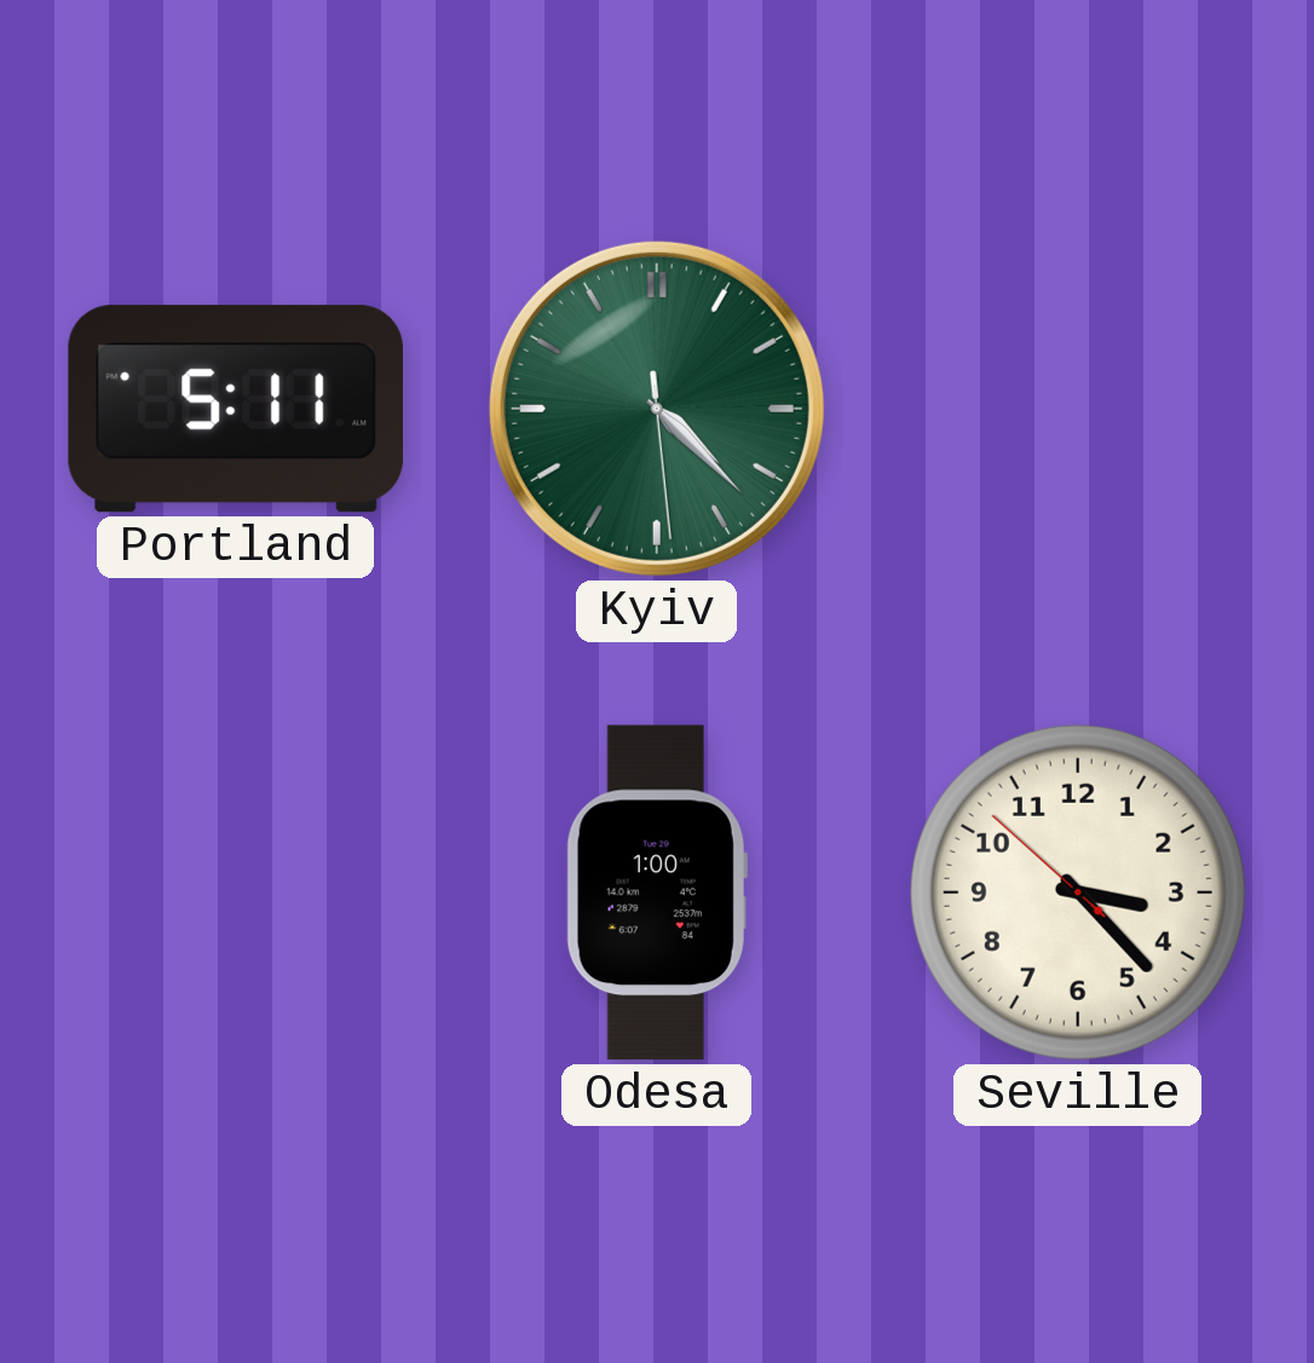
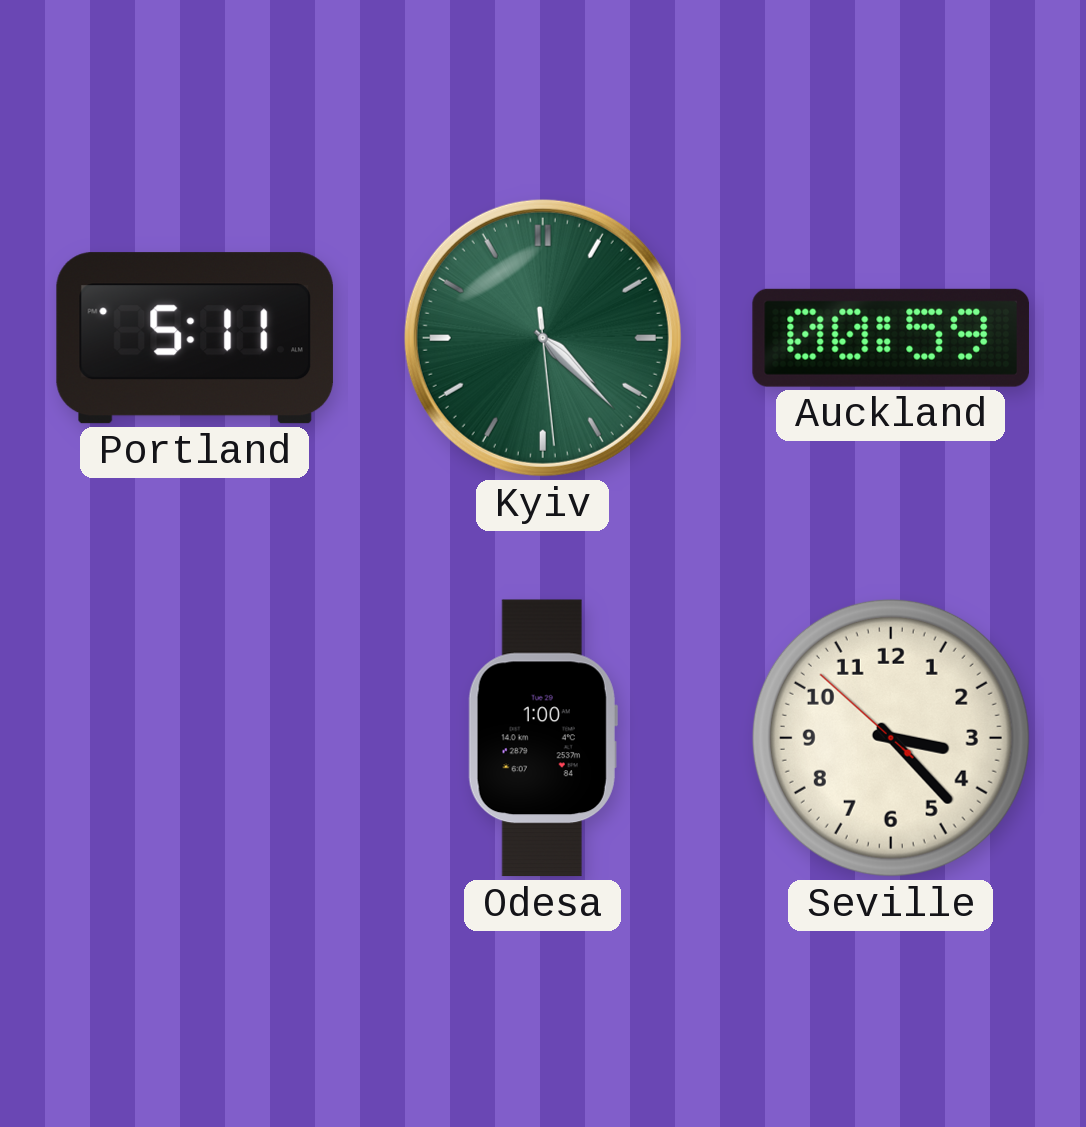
Auckland: none -> 00:59
